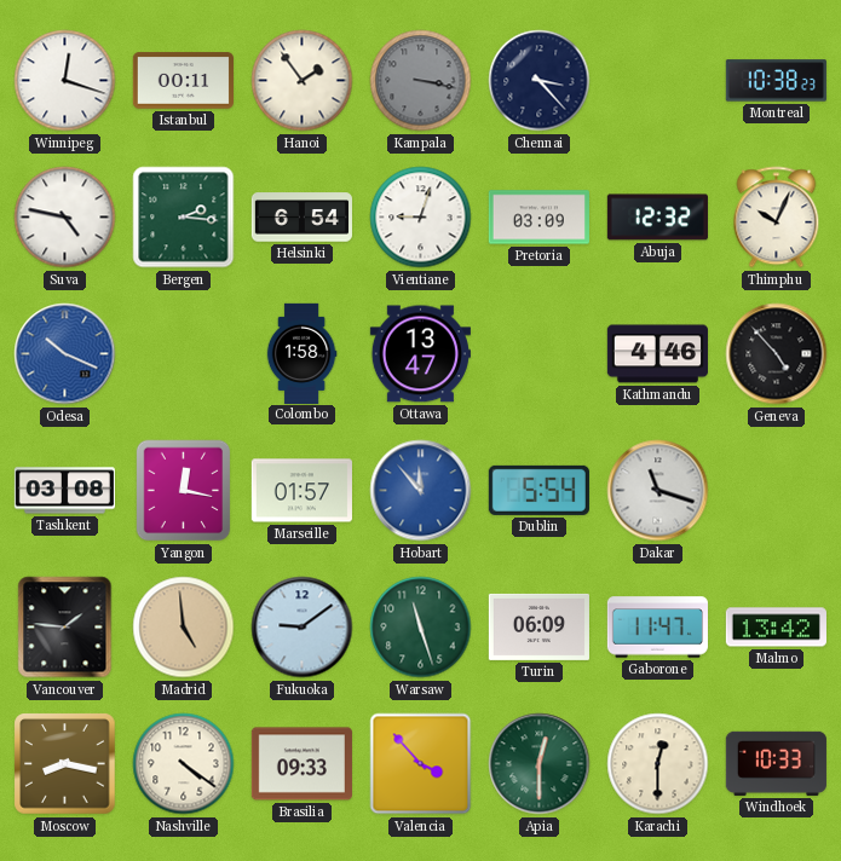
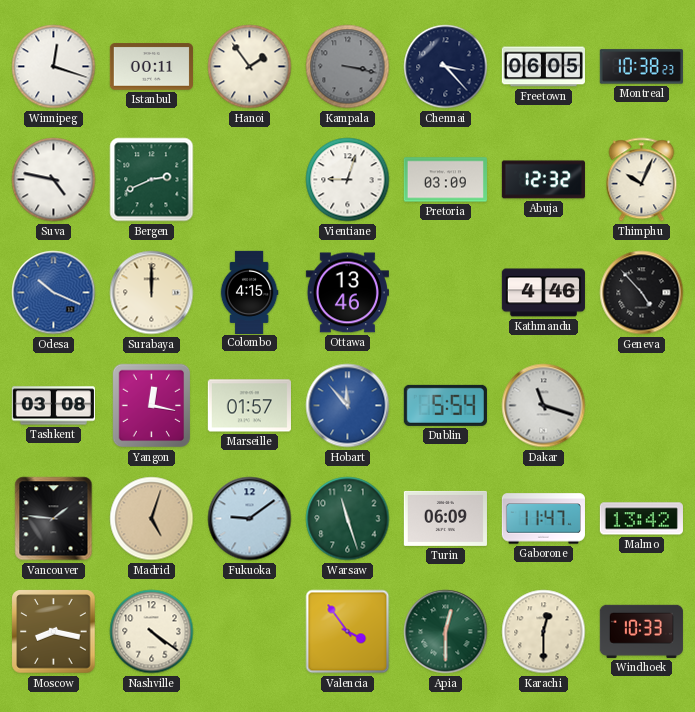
Freetown: none -> 06:05
Bergen: 2:16 -> 2:41
Helsinki: 6:54 -> none
Surabaya: none -> 12:00
Colombo: 1:58 -> 4:15
Ottawa: 13:47 -> 13:46
Madrid: 4:59 -> 5:03
Brasilia: 09:33 -> none
Valencia: 3:53 -> 3:54
